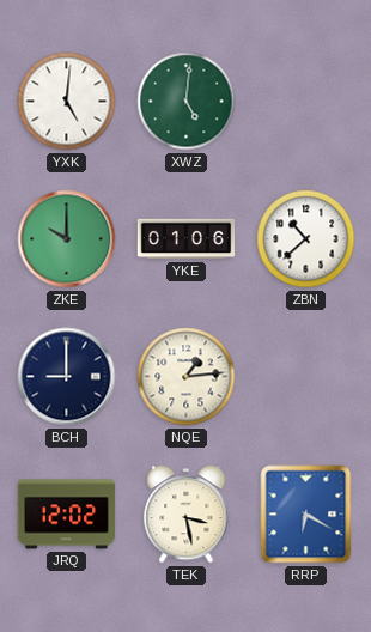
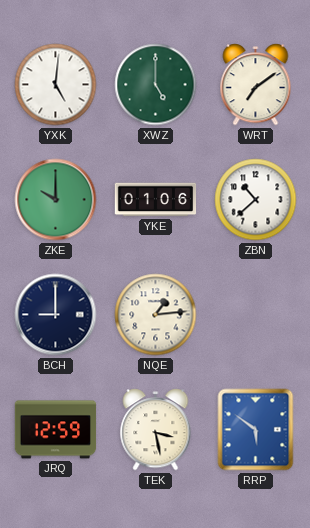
XWZ: 5:01 -> 5:00
WRT: none -> 7:09
JRQ: 12:02 -> 12:59
RRP: 6:20 -> 5:51
